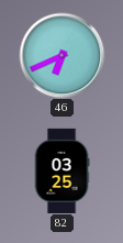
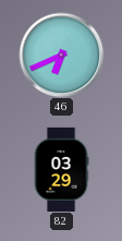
82: 03:25 -> 03:29
